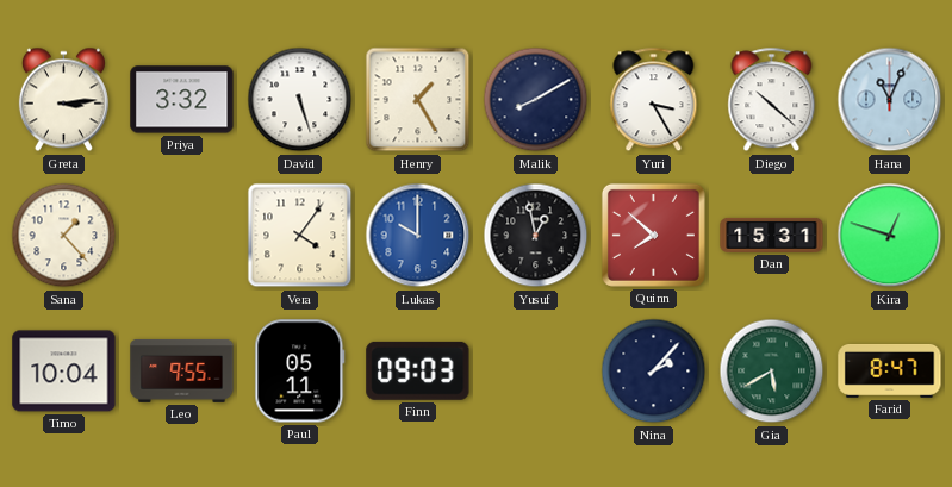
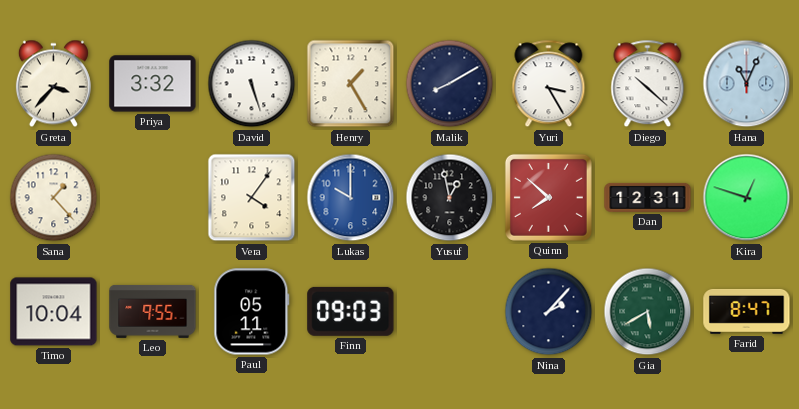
Greta: 3:14 -> 3:37
Dan: 15:31 -> 12:31
